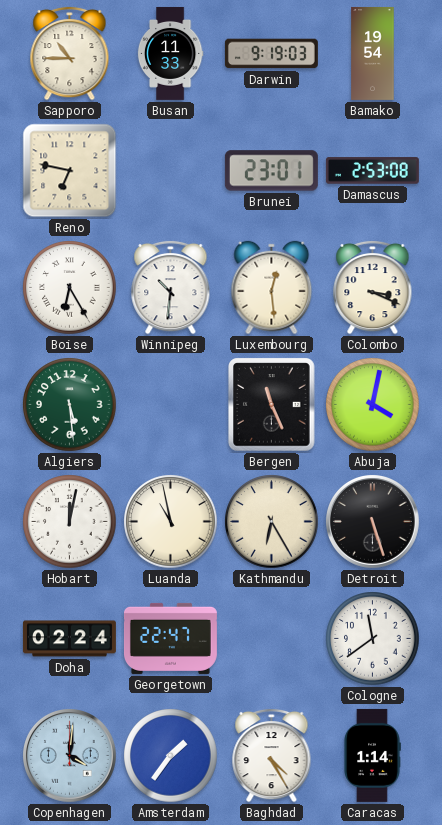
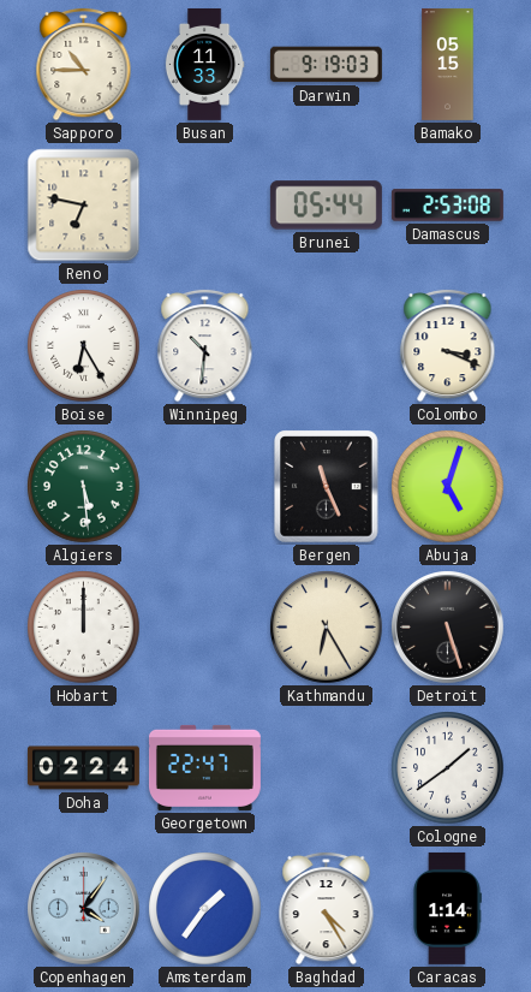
Bamako: 19:54 -> 05:15
Brunei: 23:01 -> 05:44
Luxembourg: 12:29 -> none
Abuja: 4:02 -> 5:03
Hobart: 12:02 -> 12:00
Luanda: 10:58 -> none
Cologne: 11:39 -> 1:39
Copenhagen: 4:01 -> 4:06
